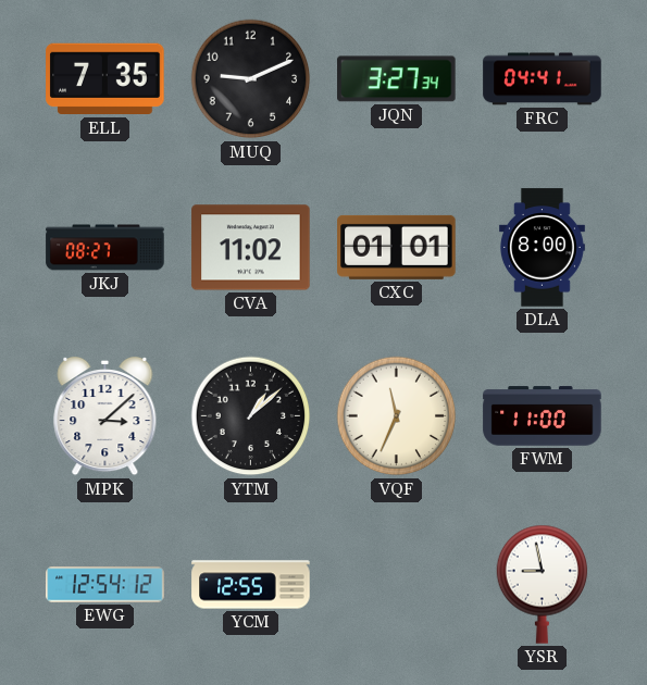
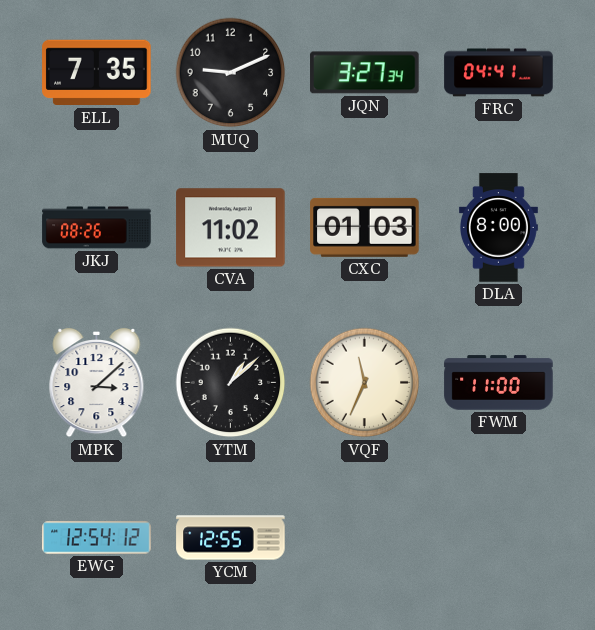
JKJ: 08:27 -> 08:26
CXC: 01:01 -> 01:03
YSR: 8:58 -> none
